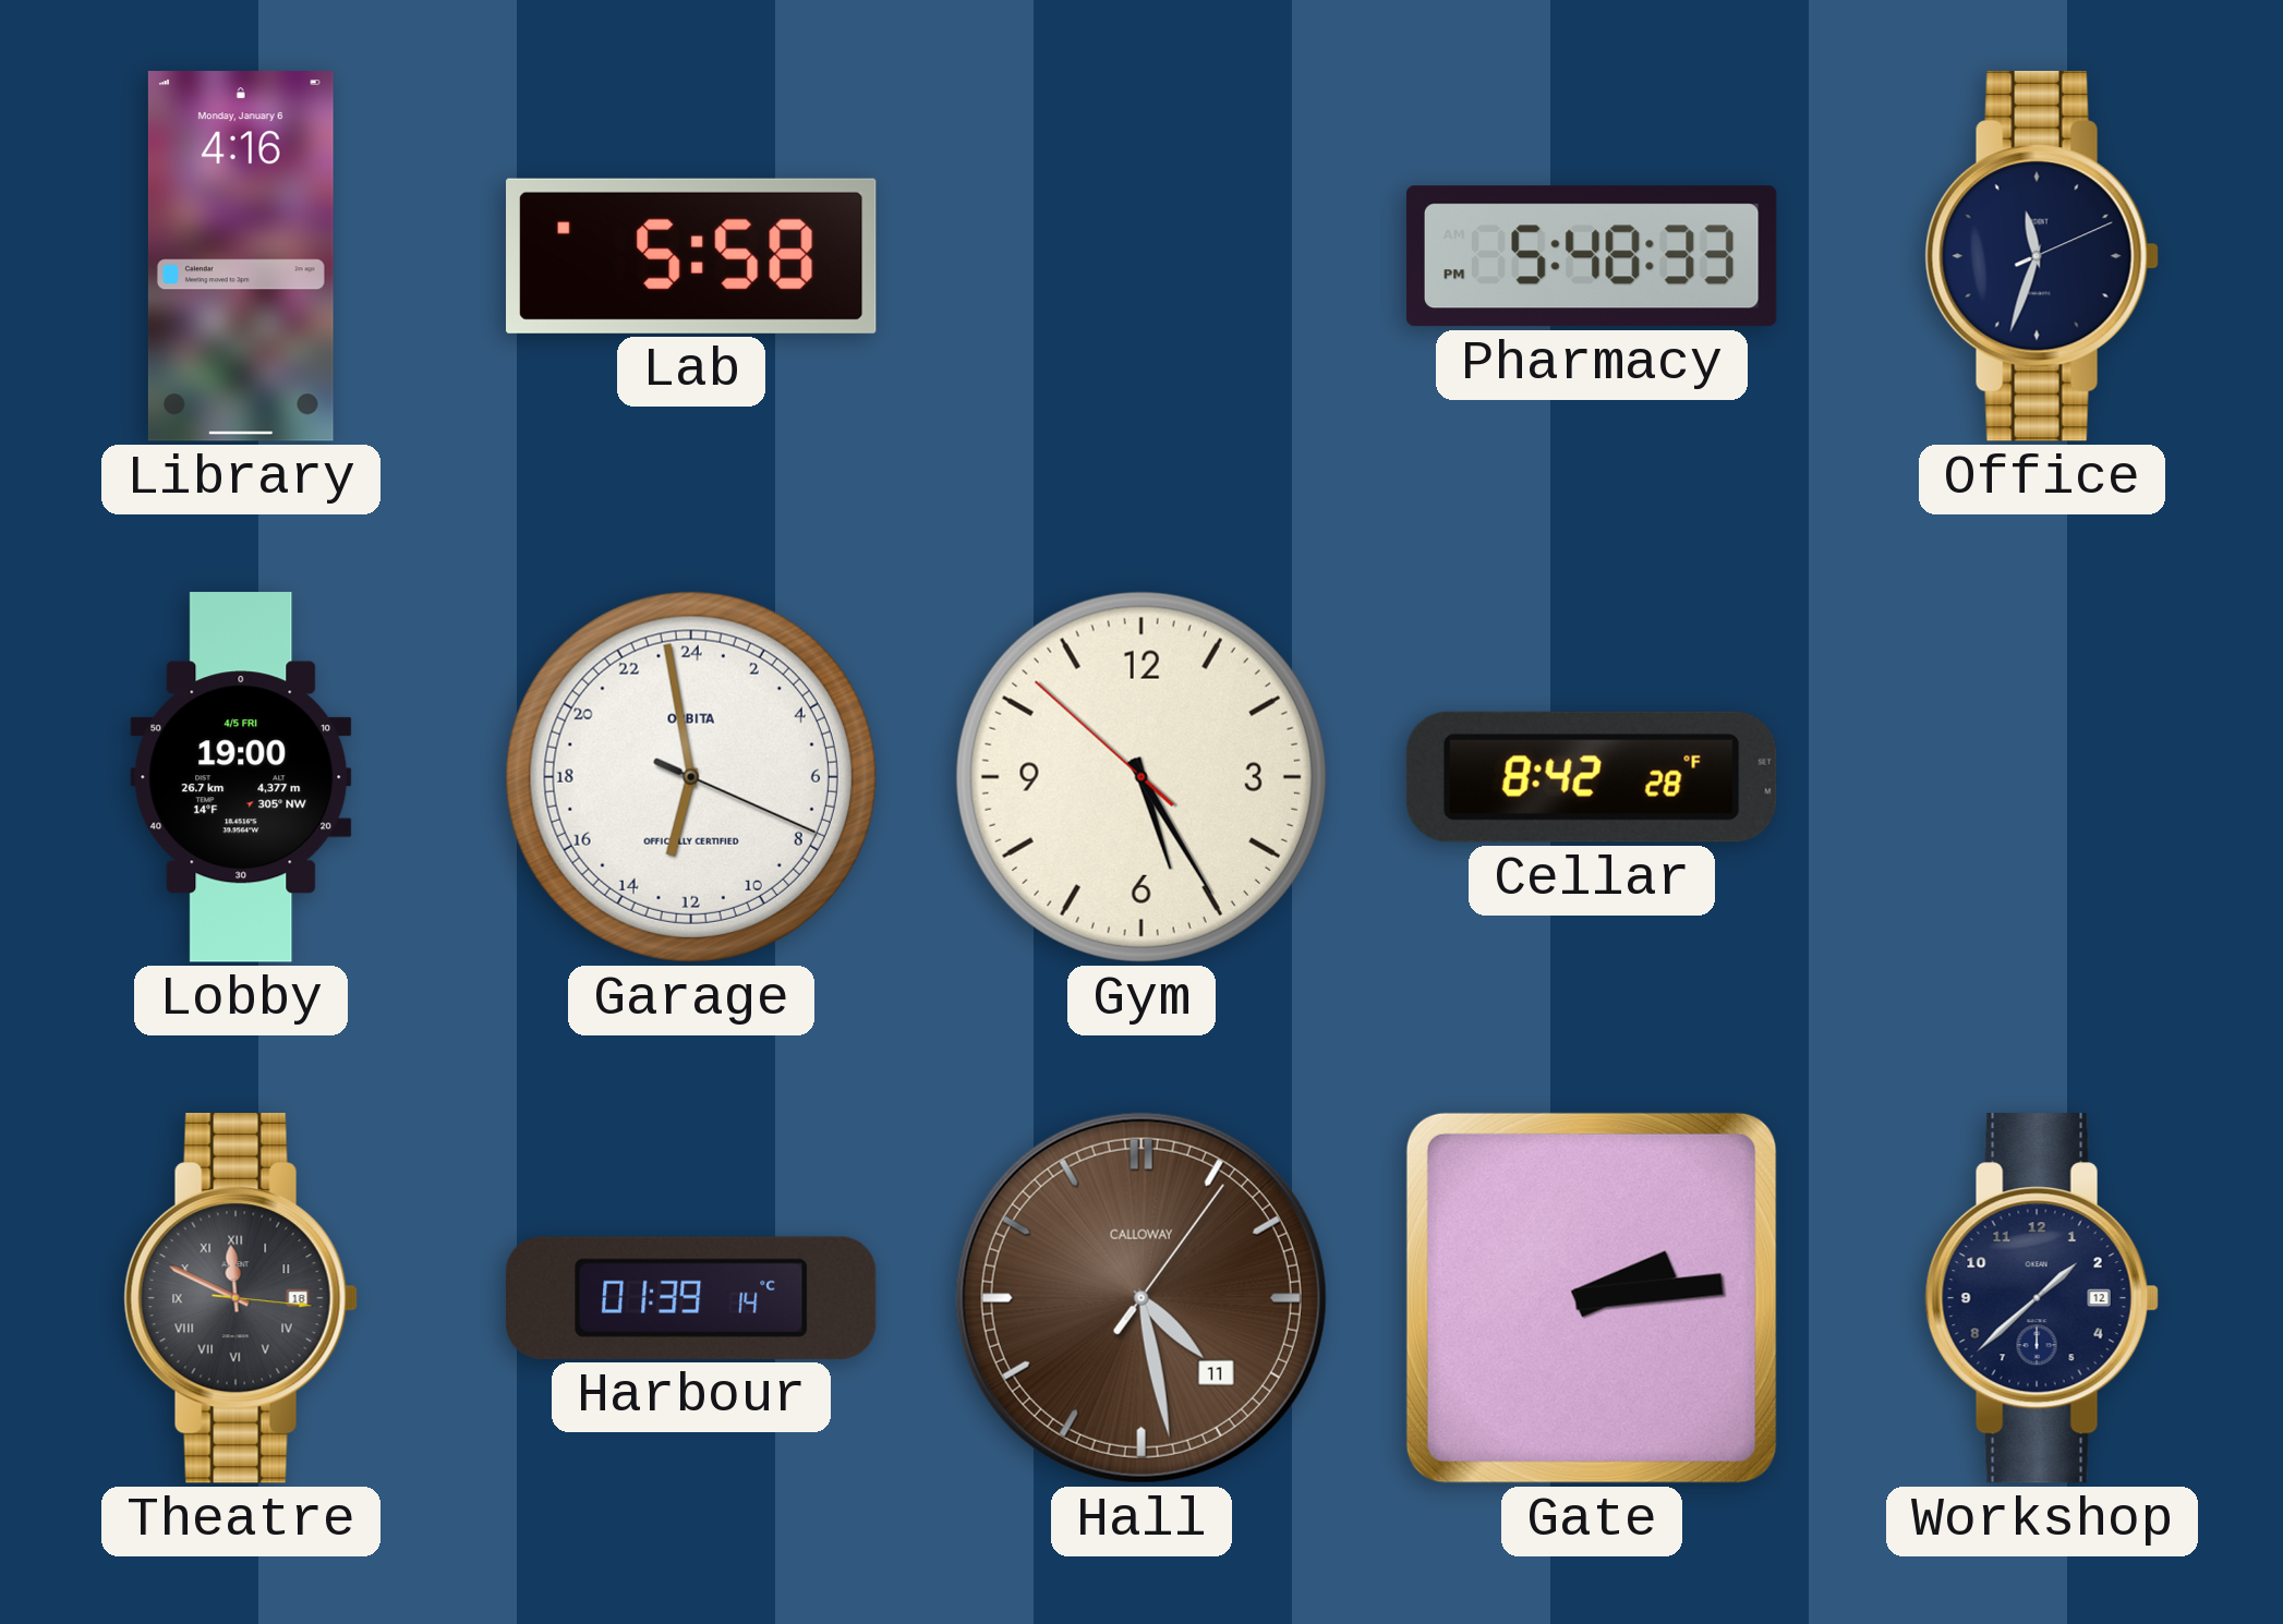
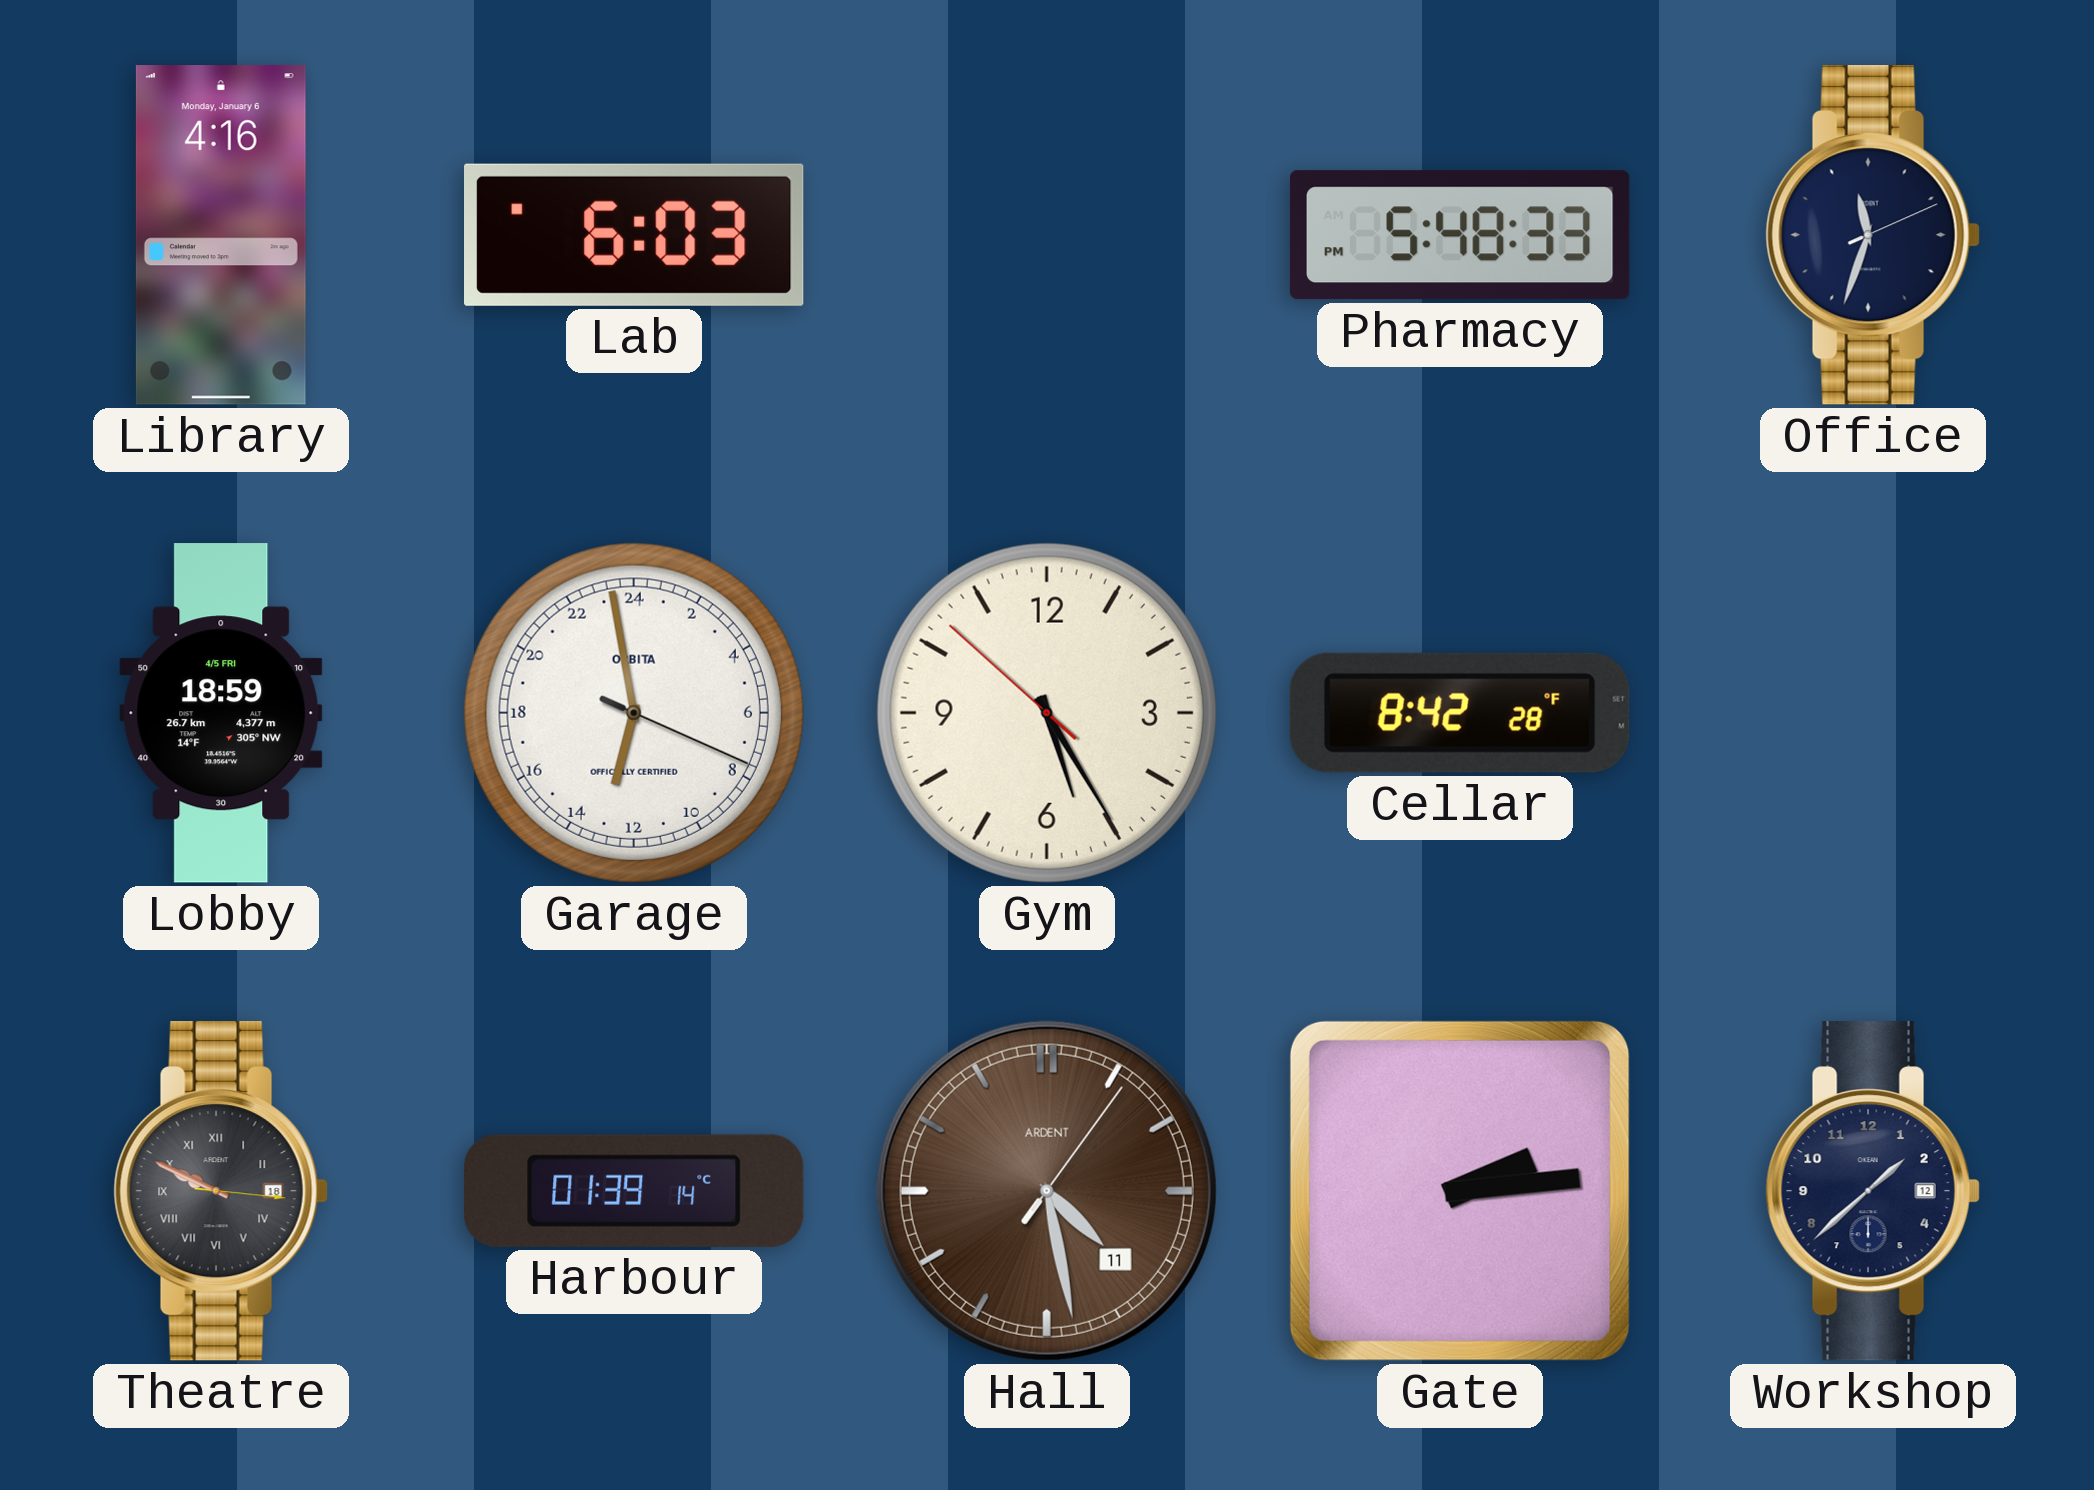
Lab: 5:58 -> 6:03
Lobby: 19:00 -> 18:59
Theatre: 11:49 -> 9:49
Hall brand: CALLOWAY -> ARDENT
